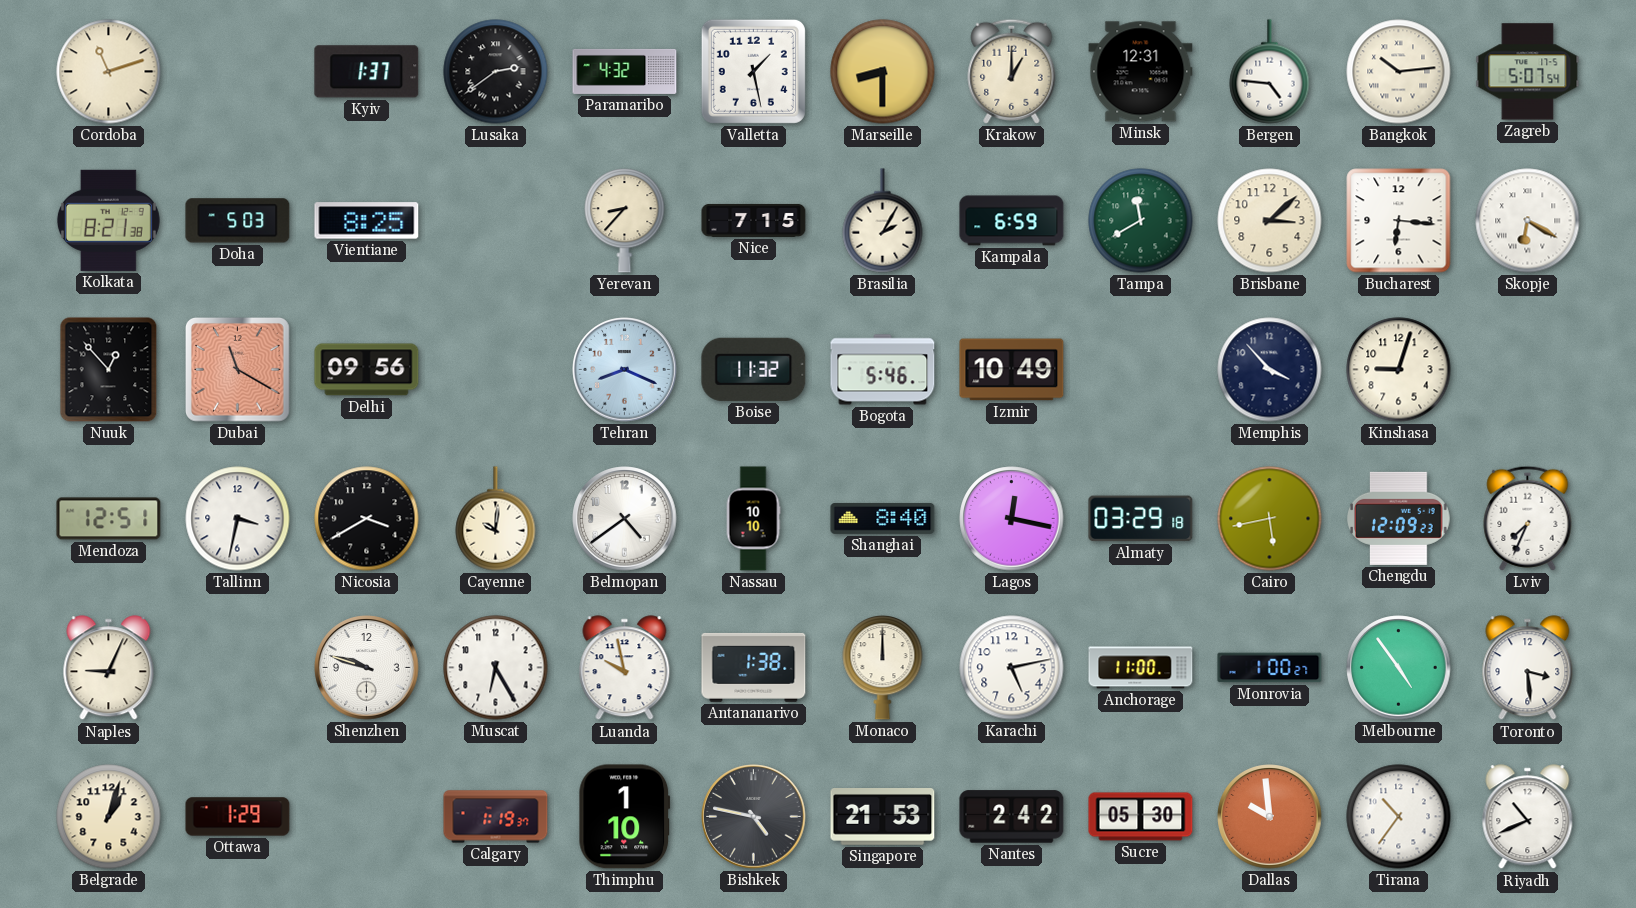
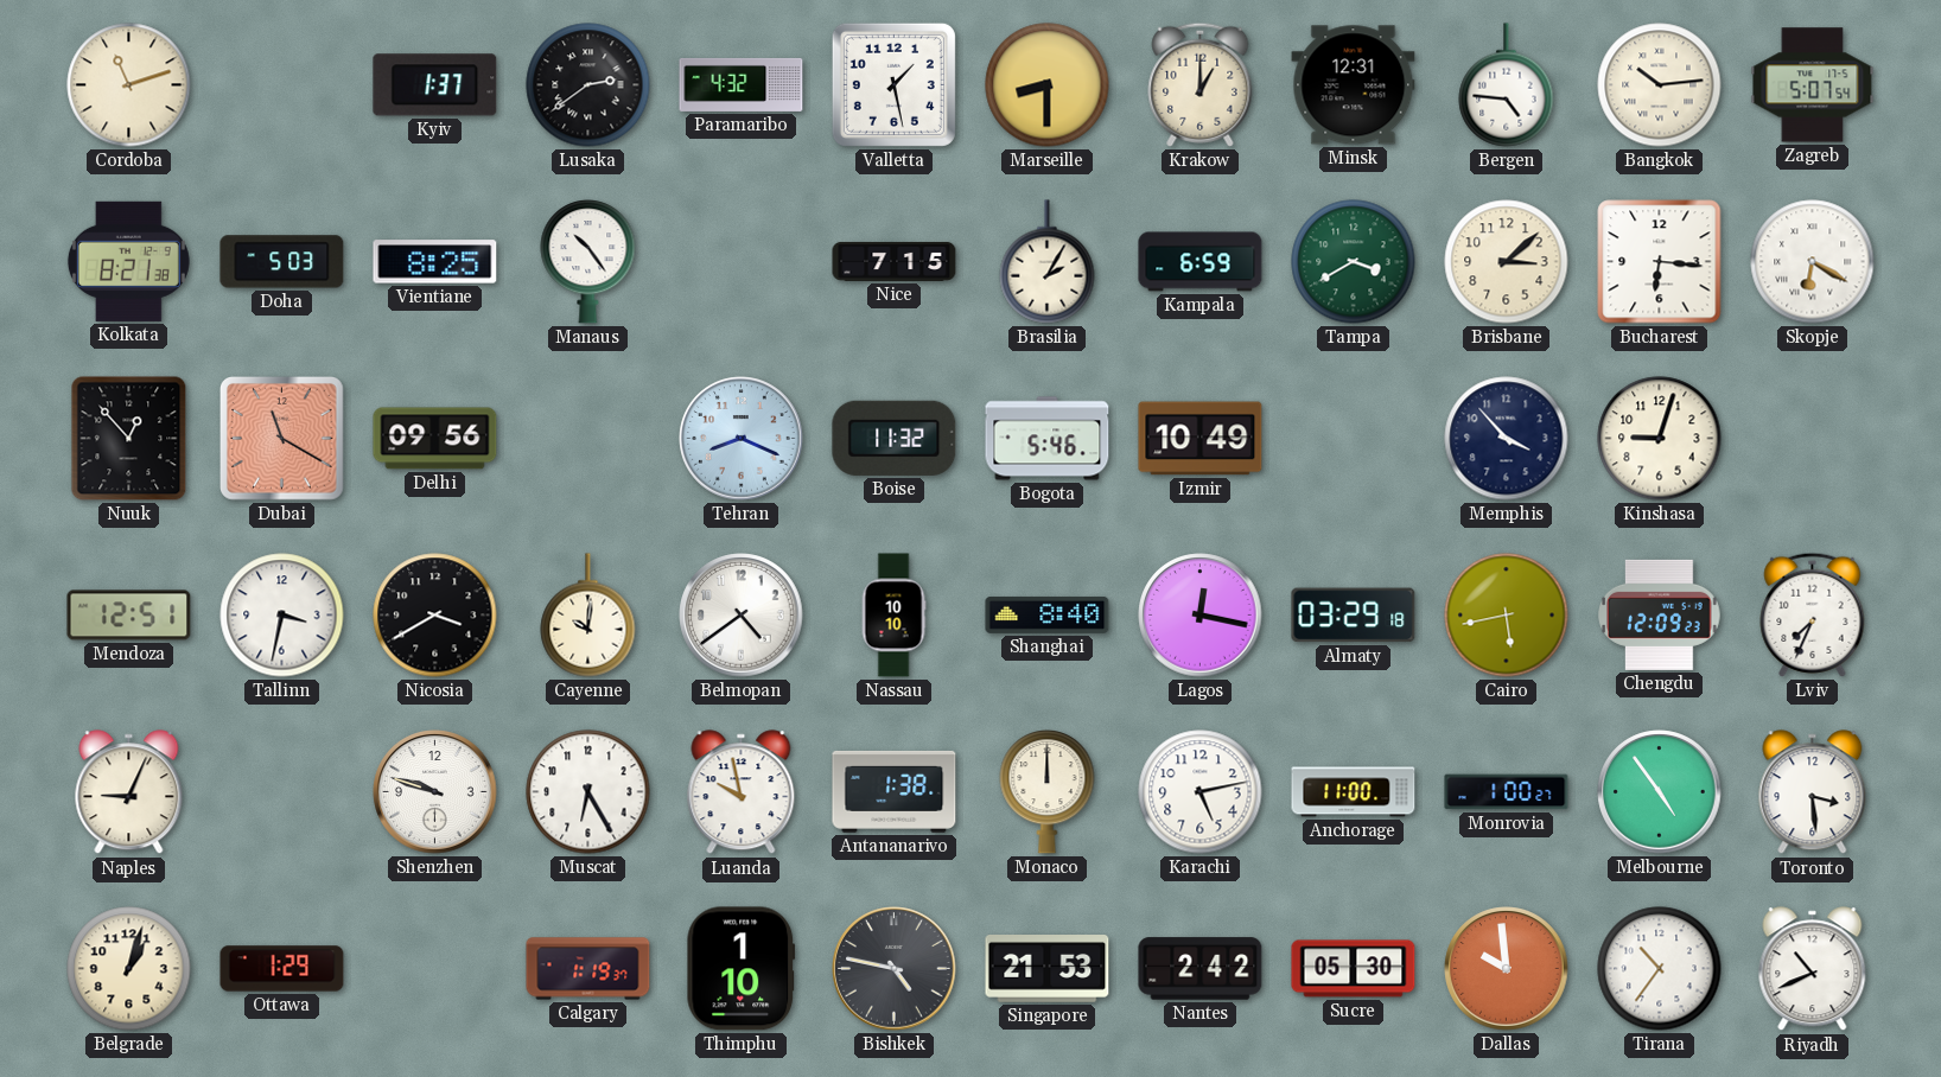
Manaus: none -> 10:24
Yerevan: 8:37 -> none
Tampa: 11:40 -> 3:40
